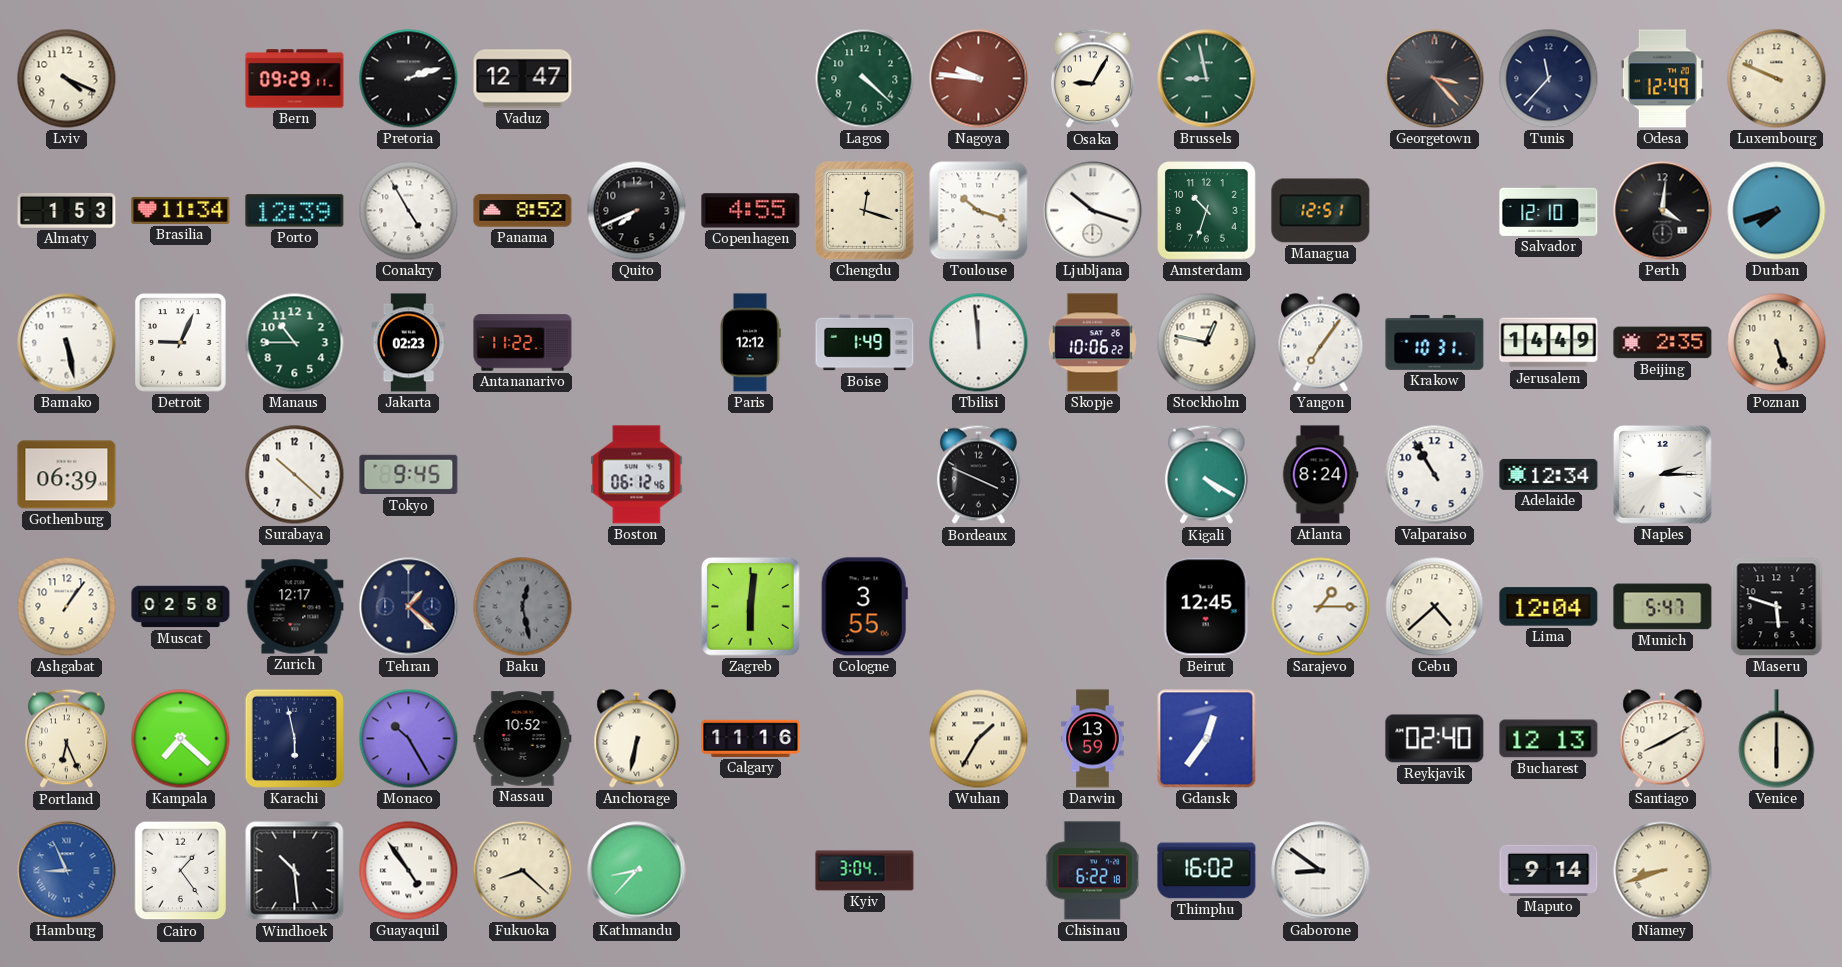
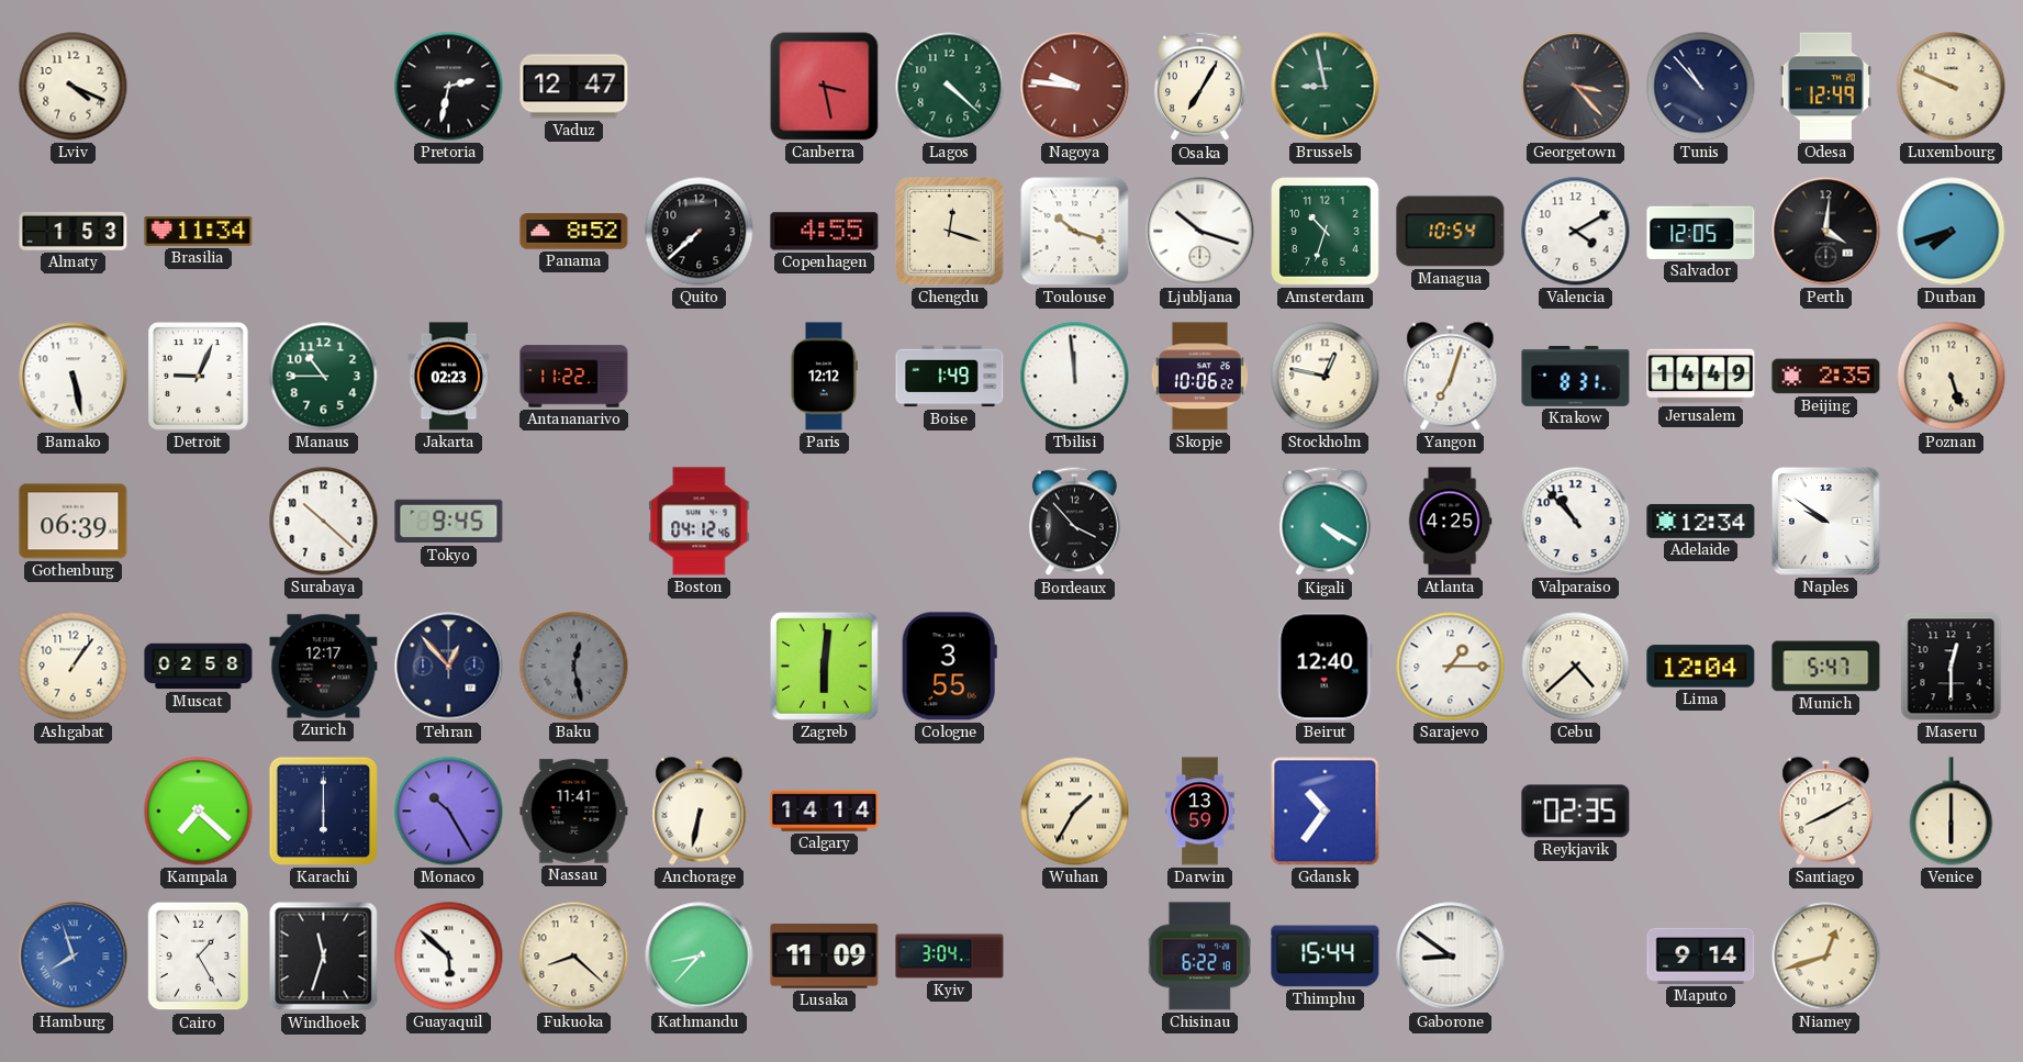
Bern: 09:29 -> none
Pretoria: 2:12 -> 2:32
Canberra: none -> 3:28
Osaka: 9:05 -> 7:05
Tunis: 11:37 -> 10:53
Porto: 12:39 -> none
Conakry: 4:55 -> none
Quito: 7:41 -> 7:38
Managua: 12:51 -> 10:54
Valencia: none -> 4:10
Salvador: 12:10 -> 12:05
Yangon: 7:06 -> 7:03
Krakow: 10:31 -> 8:31
Boston: 06:12 -> 04:12
Bordeaux: 3:49 -> 3:53
Atlanta: 8:24 -> 4:25
Valparaiso: 10:55 -> 10:53
Naples: 2:15 -> 9:51
Tehran: 1:22 -> 12:53
Beirut: 12:45 -> 12:40
Maseru: 5:48 -> 12:30
Portland: 6:26 -> none
Karachi: 5:58 -> 6:00
Nassau: 10:52 -> 11:41
Calgary: 11:16 -> 14:14
Gdansk: 12:36 -> 10:36
Reykjavik: 02:40 -> 02:35
Bucharest: 12:13 -> none
Hamburg: 8:56 -> 7:57
Cairo: 1:24 -> 1:25
Windhoek: 10:29 -> 11:33
Guayaquil: 4:54 -> 5:52
Lusaka: none -> 11:09
Thimphu: 16:02 -> 15:44
Niamey: 8:42 -> 12:42
